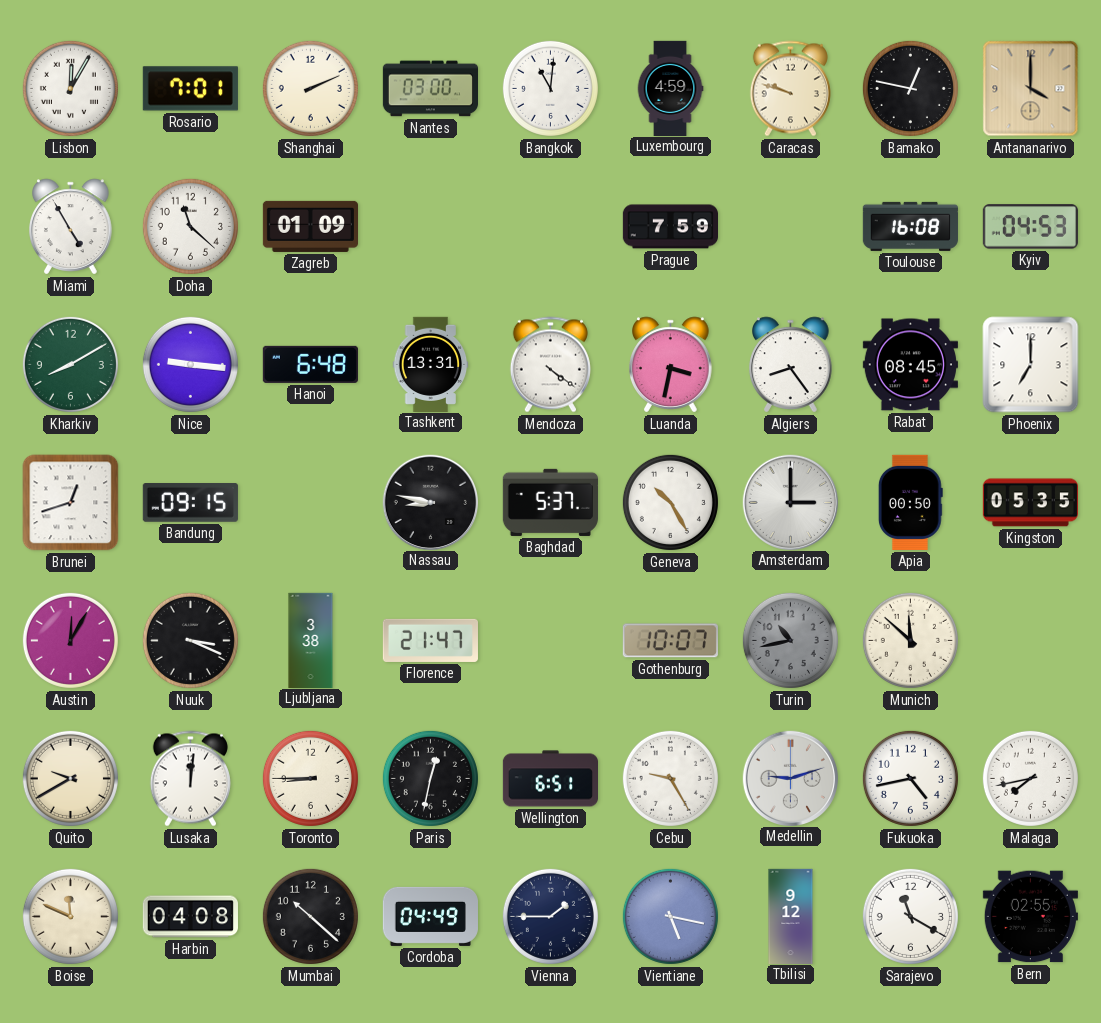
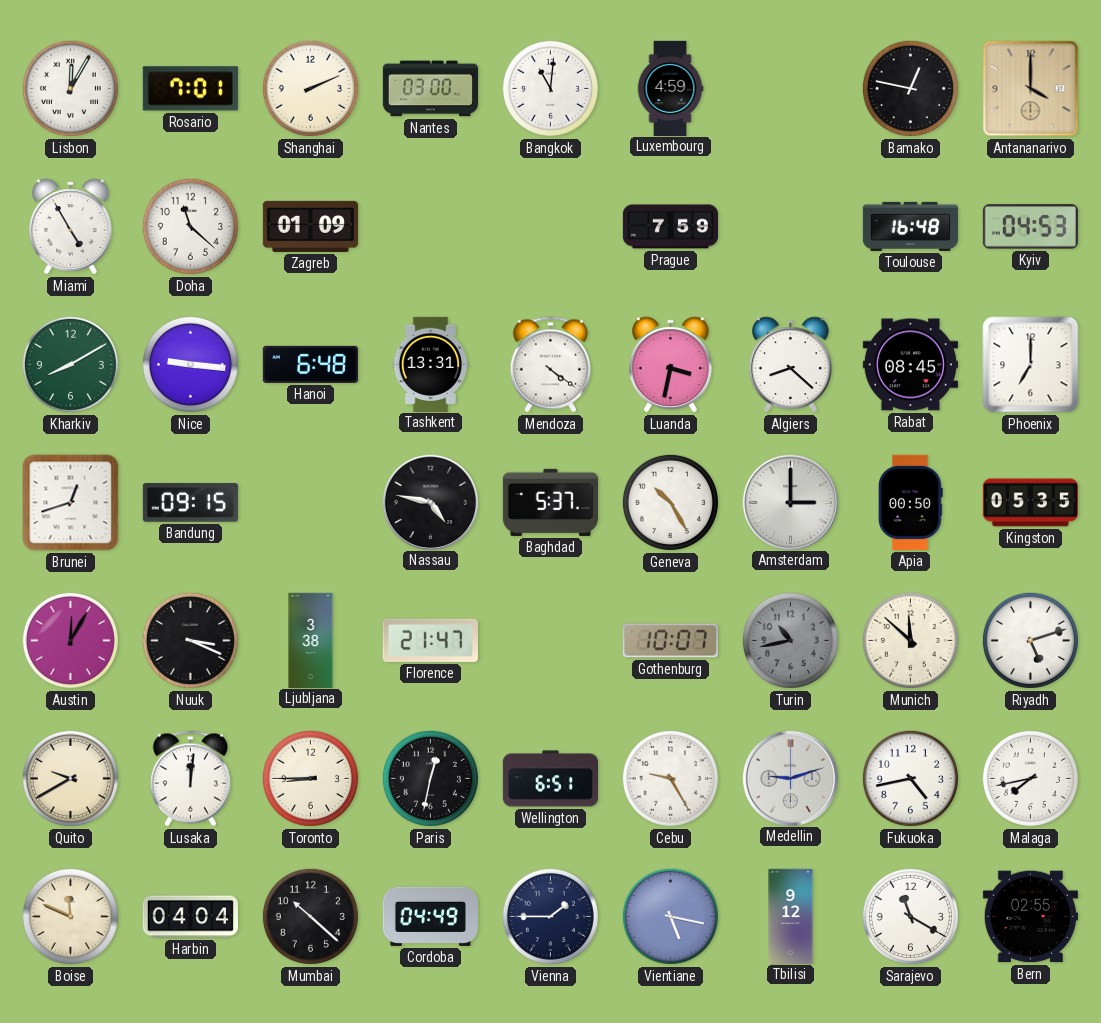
Caracas: 9:48 -> none
Toulouse: 16:08 -> 16:48
Algiers: 8:24 -> 8:22
Nassau: 8:47 -> 4:47
Riyadh: none -> 5:12
Harbin: 04:08 -> 04:04
